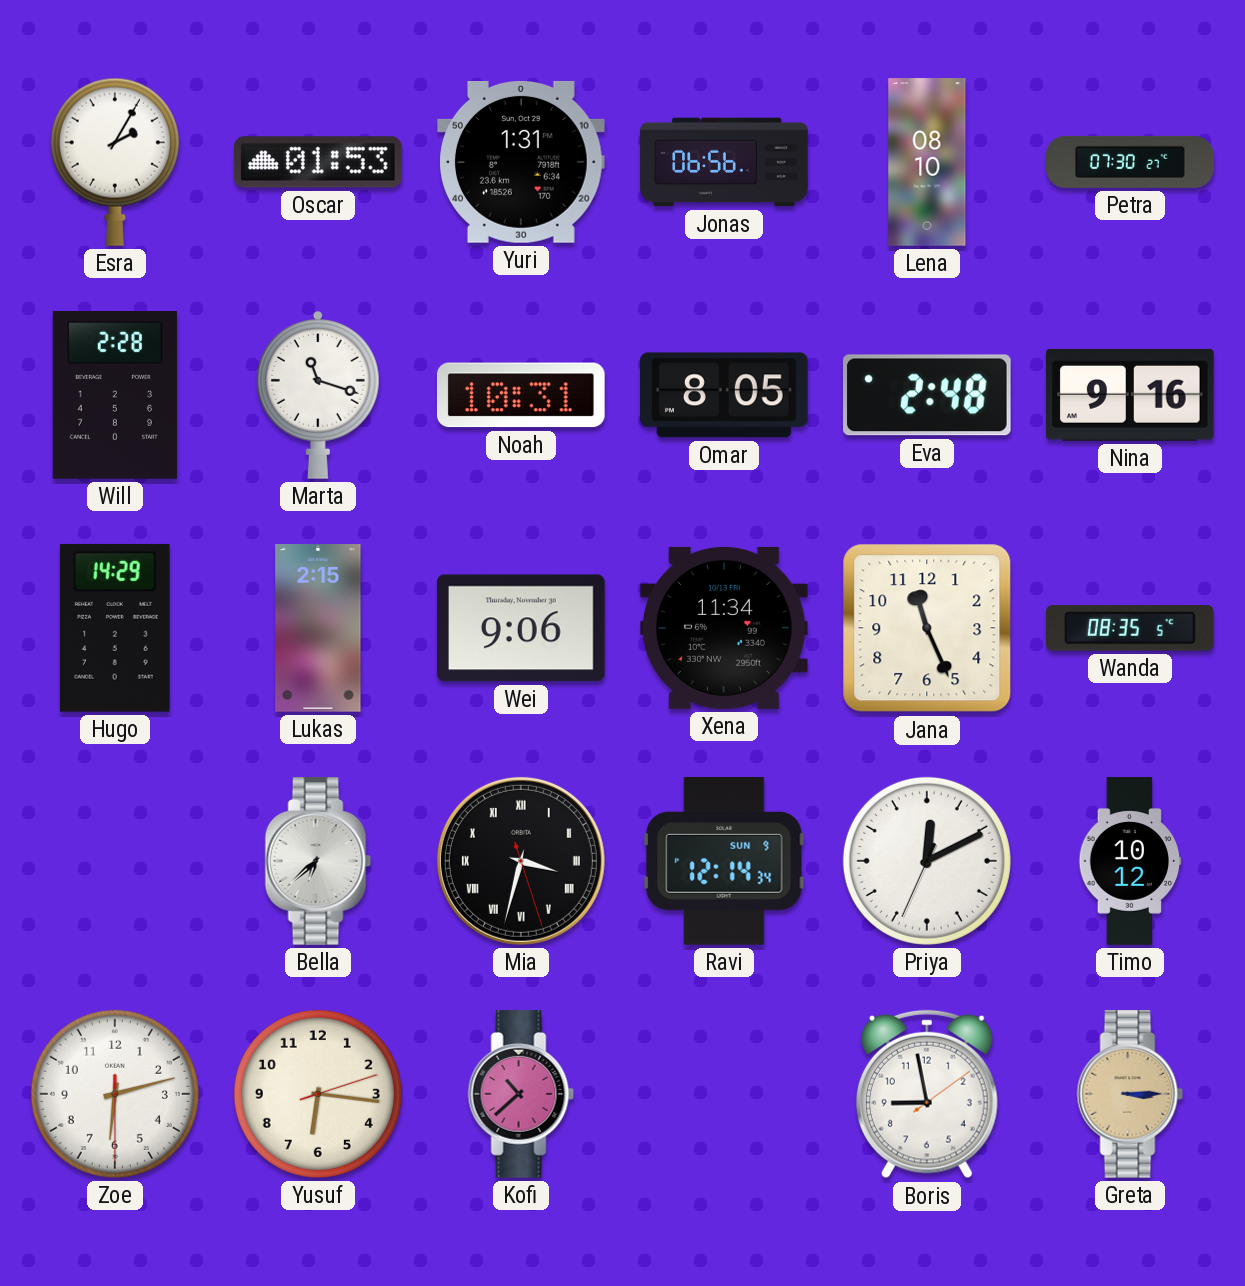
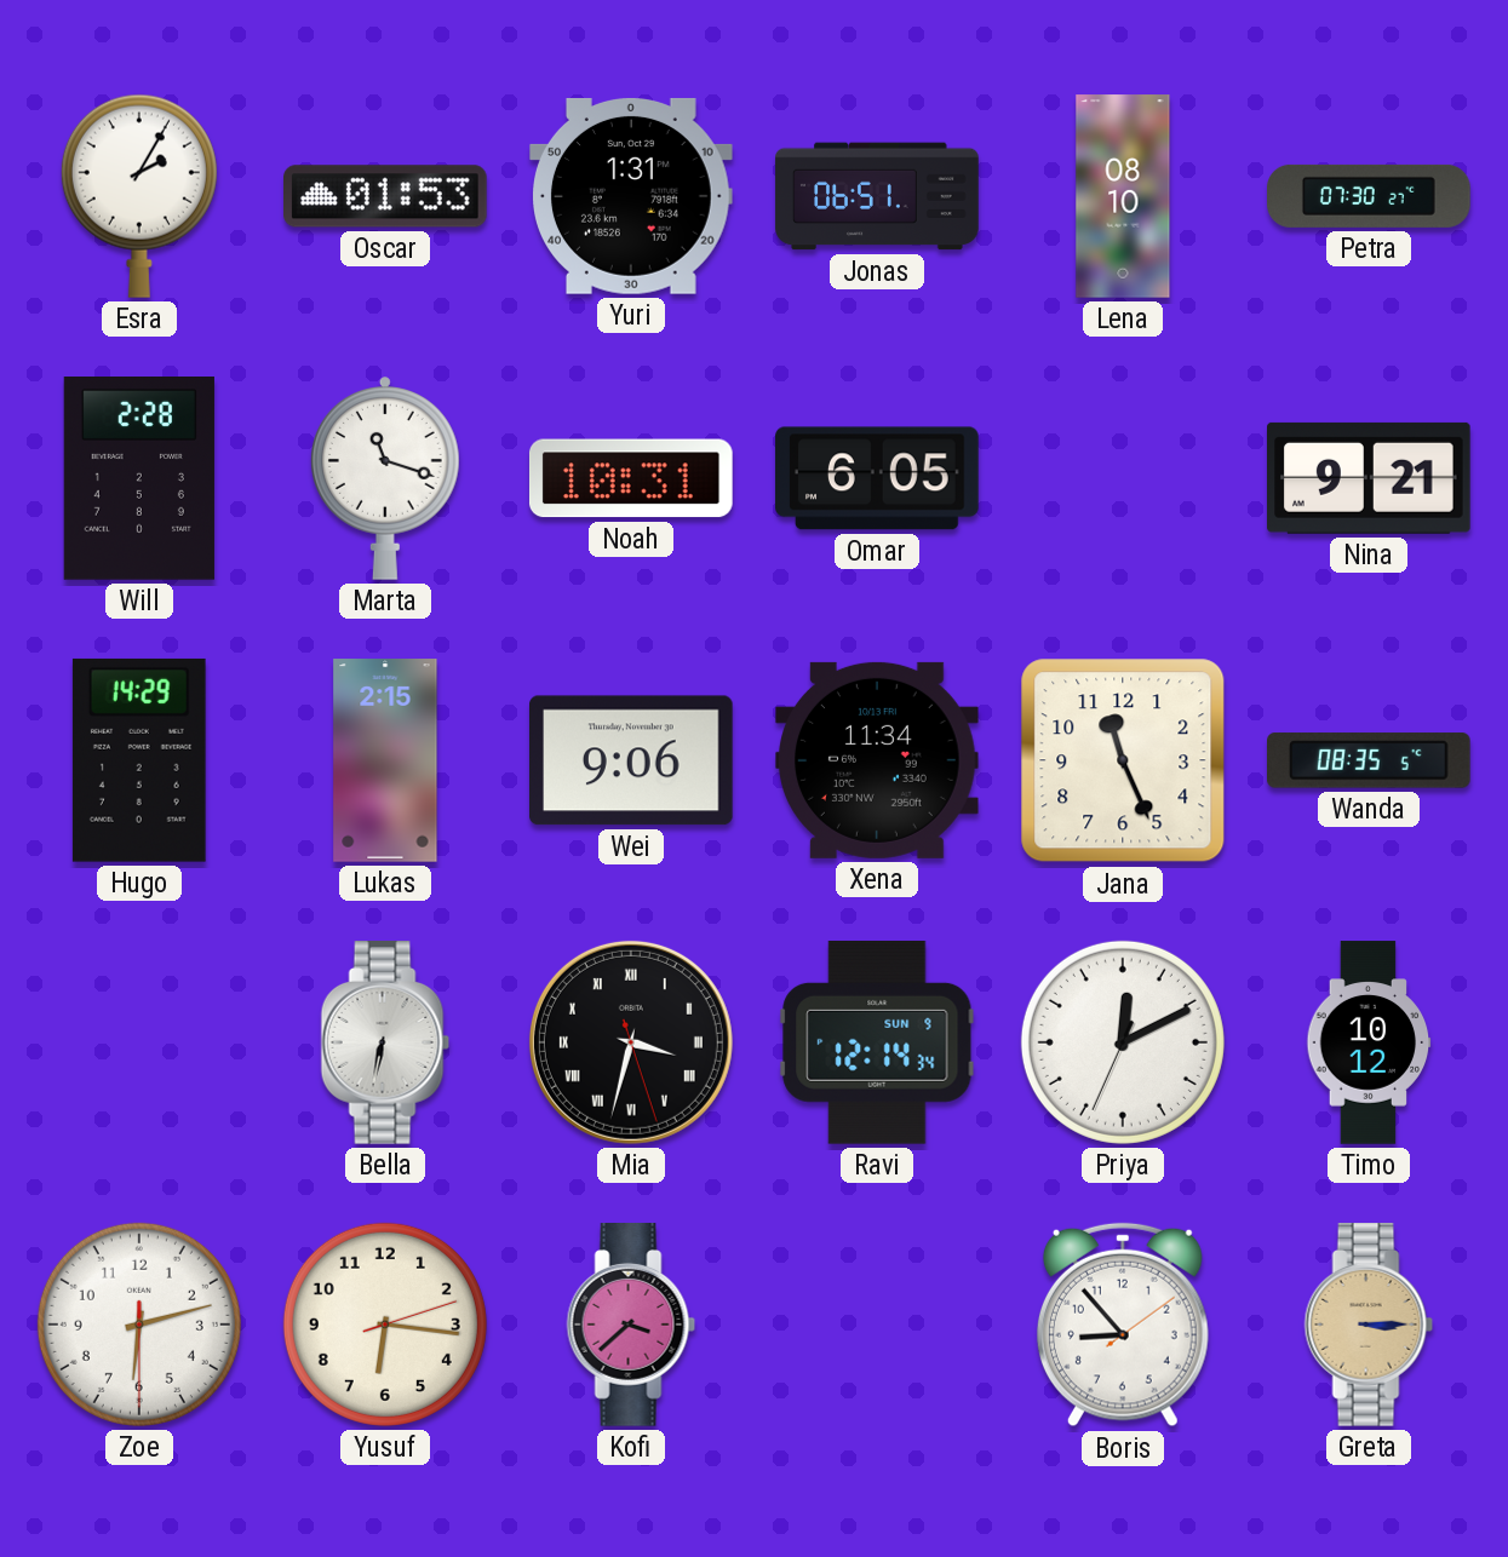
Jonas: 06:56 -> 06:51
Omar: 8:05 -> 6:05
Eva: 2:48 -> none
Nina: 9:16 -> 9:21
Bella: 6:38 -> 6:32
Kofi: 10:38 -> 3:38
Boris: 8:58 -> 8:53
